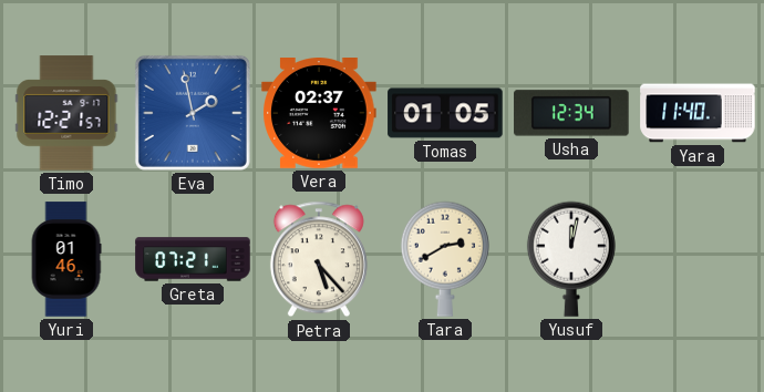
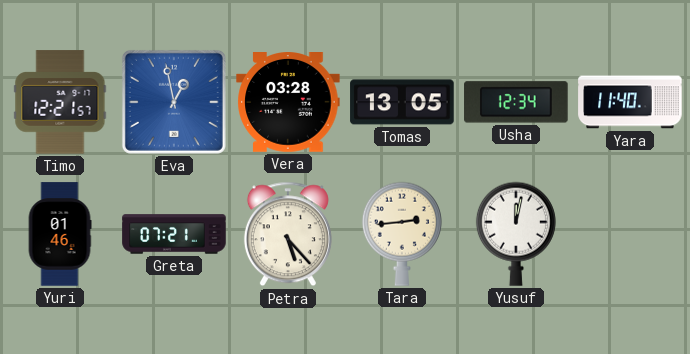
Eva: 1:58 -> 12:58
Vera: 02:37 -> 03:28
Tomas: 01:05 -> 13:05
Tara: 2:40 -> 2:44
